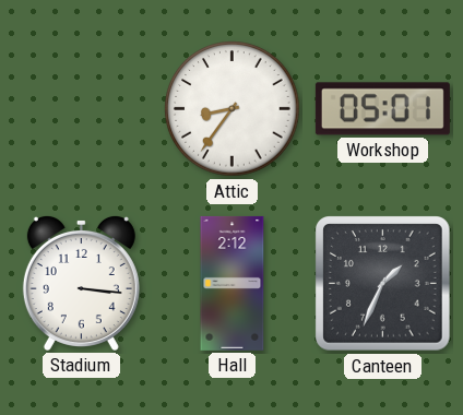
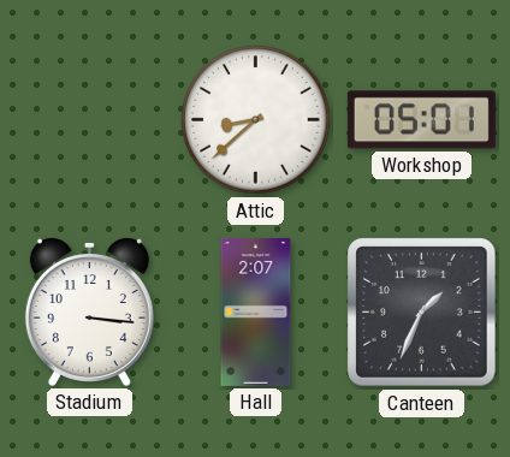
Attic: 8:36 -> 8:38
Hall: 2:12 -> 2:07
